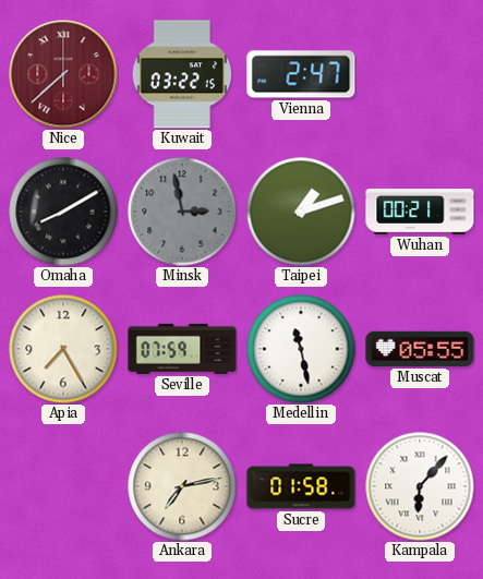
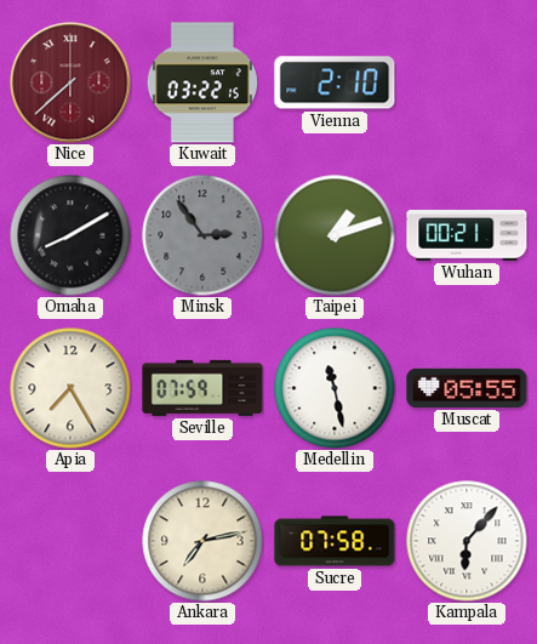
Vienna: 2:47 -> 2:10
Minsk: 2:58 -> 2:54
Sucre: 01:58 -> 07:58
